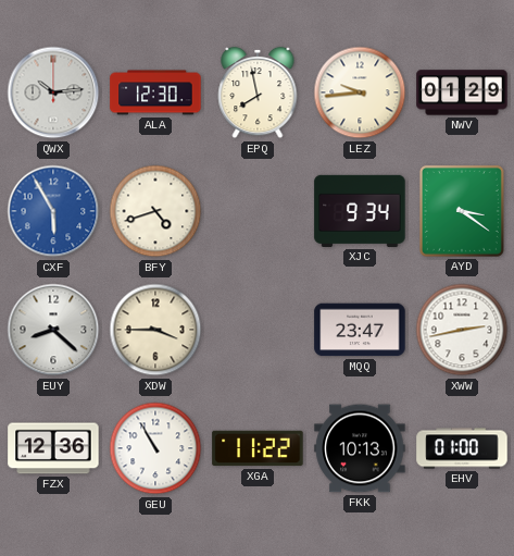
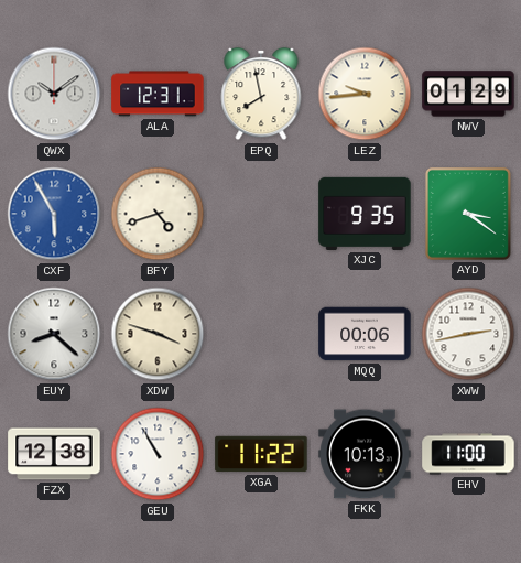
QWX: 10:14 -> 10:09
ALA: 12:30 -> 12:31
XJC: 9:34 -> 9:35
XDW: 3:45 -> 3:48
MQQ: 23:47 -> 00:06
FZX: 12:36 -> 12:38
EHV: 01:00 -> 11:00
